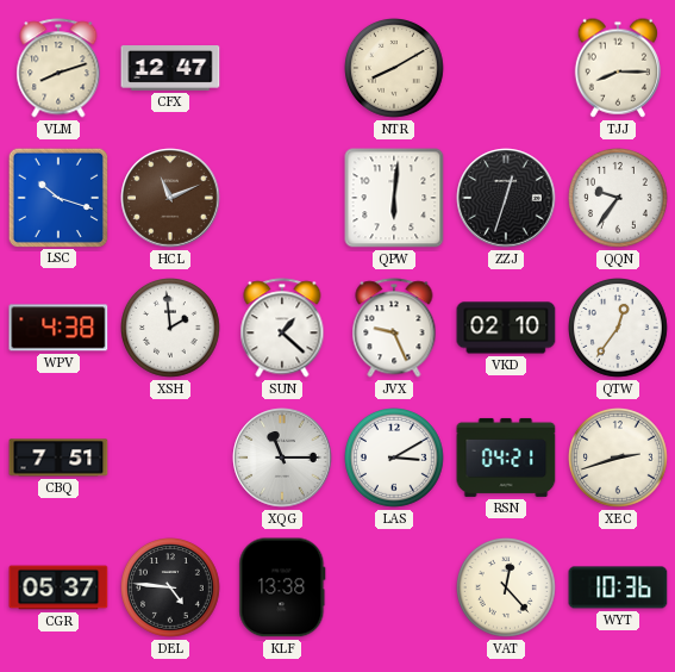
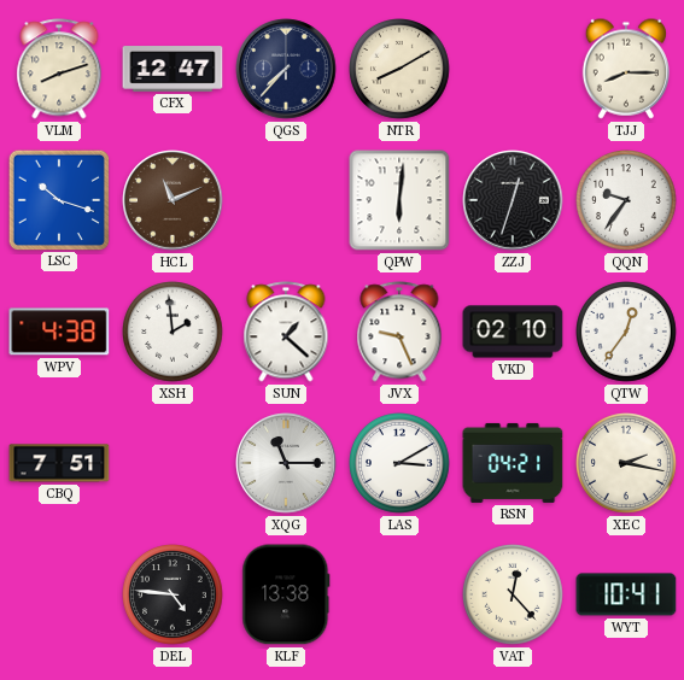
QGS: none -> 7:37
XEC: 2:42 -> 2:17
CGR: 05:37 -> none
WYT: 10:36 -> 10:41
